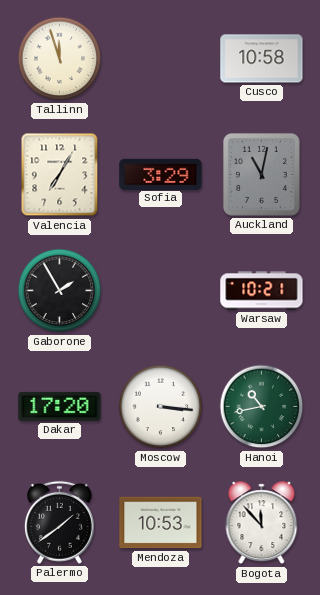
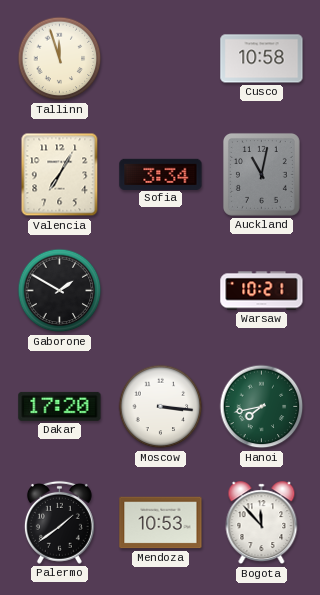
Sofia: 3:29 -> 3:34
Gaborone: 1:55 -> 1:50
Hanoi: 10:43 -> 7:43
